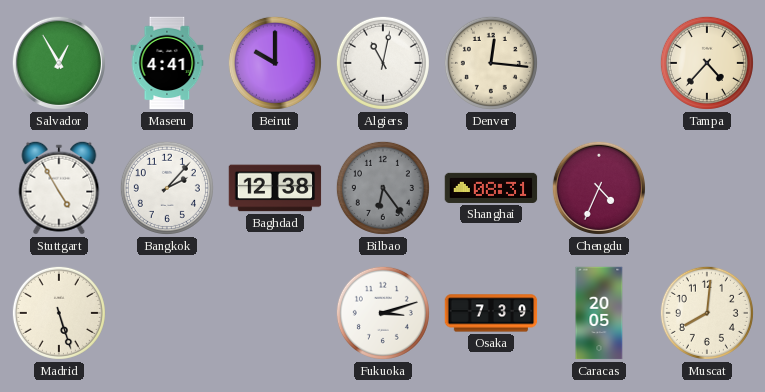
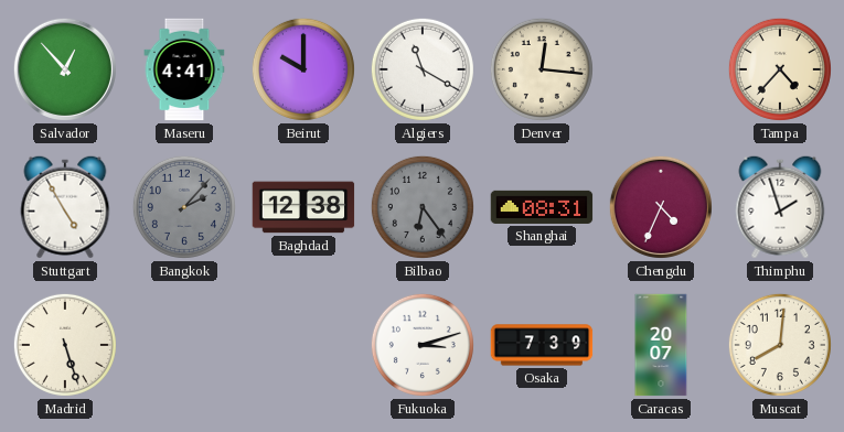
Salvador: 12:55 -> 12:53
Algiers: 11:02 -> 11:20
Bangkok dial: white -> grey
Thimphu: none -> 1:57
Caracas: 20:05 -> 20:07
